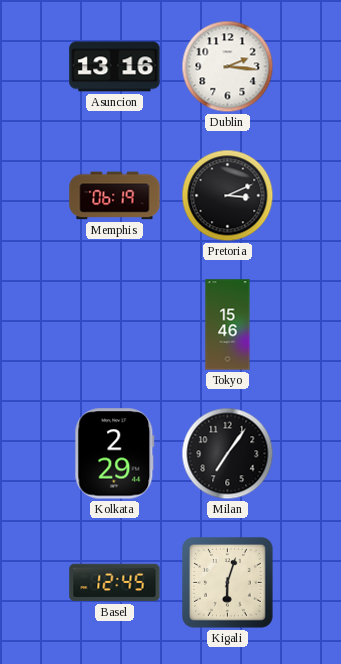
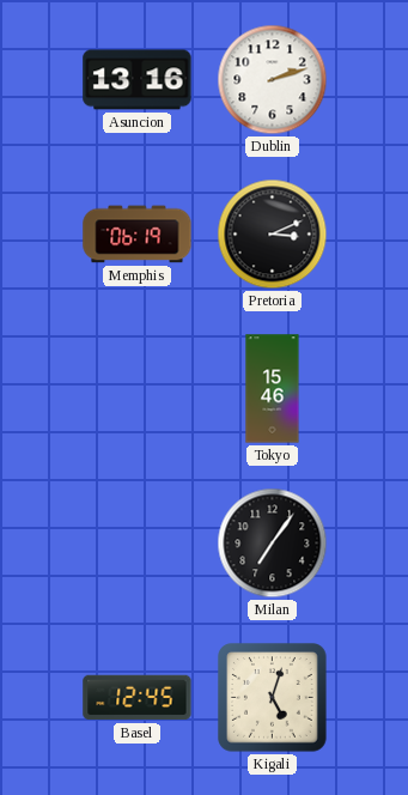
Dublin: 2:16 -> 2:12
Kolkata: 2:29 -> none
Kigali: 6:03 -> 5:03
